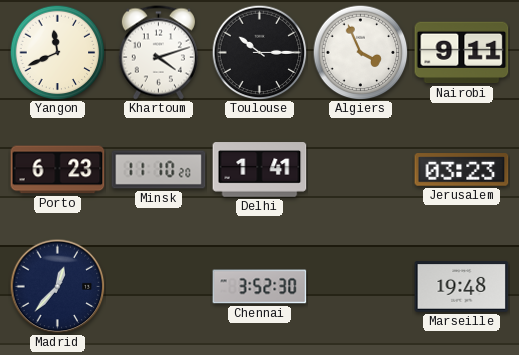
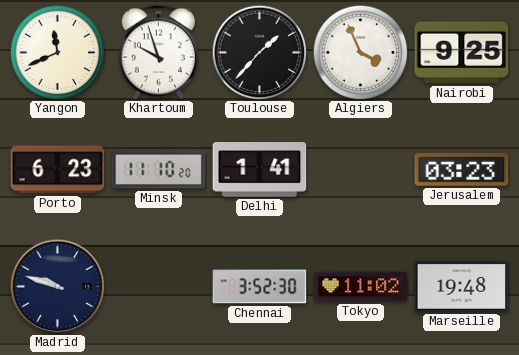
Khartoum: 4:12 -> 9:57
Toulouse: 10:15 -> 1:37
Nairobi: 9:11 -> 9:25
Madrid: 12:37 -> 9:48
Tokyo: none -> 11:02
